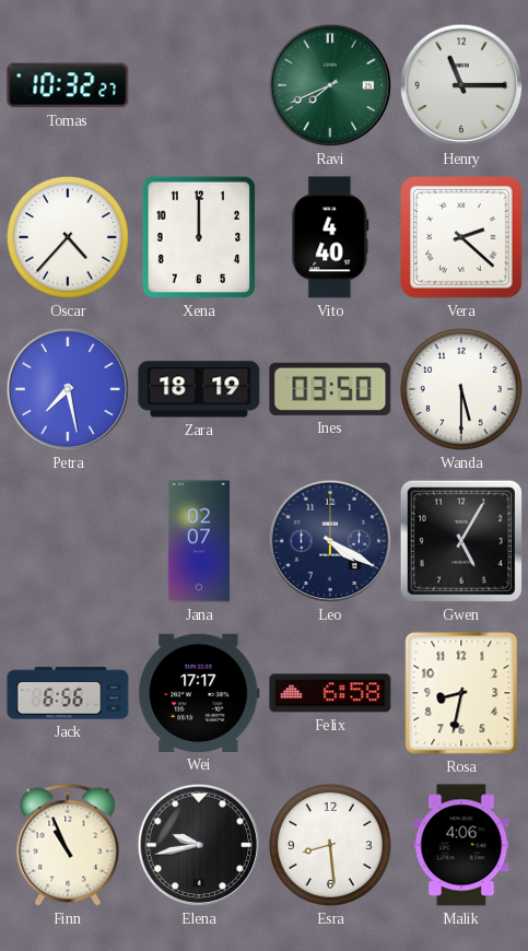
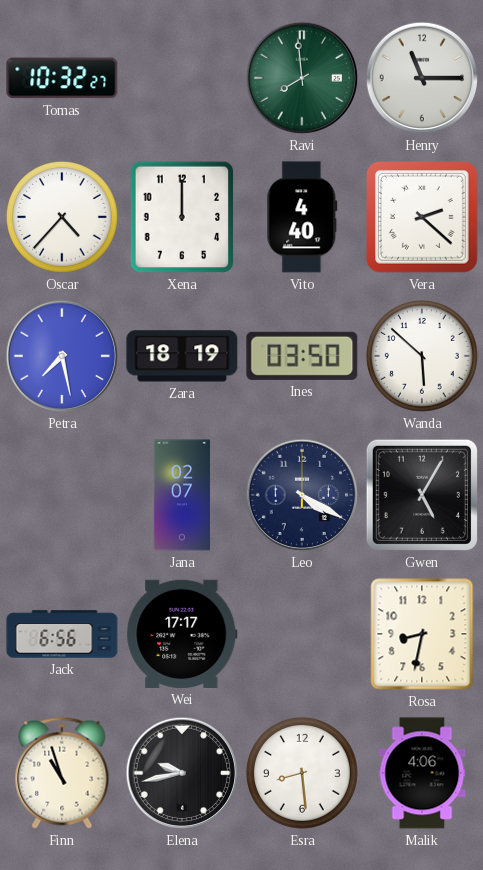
Ravi: 7:41 -> 7:59
Wanda: 5:30 -> 5:52
Felix: 6:58 -> none
Finn: 10:56 -> 10:57
